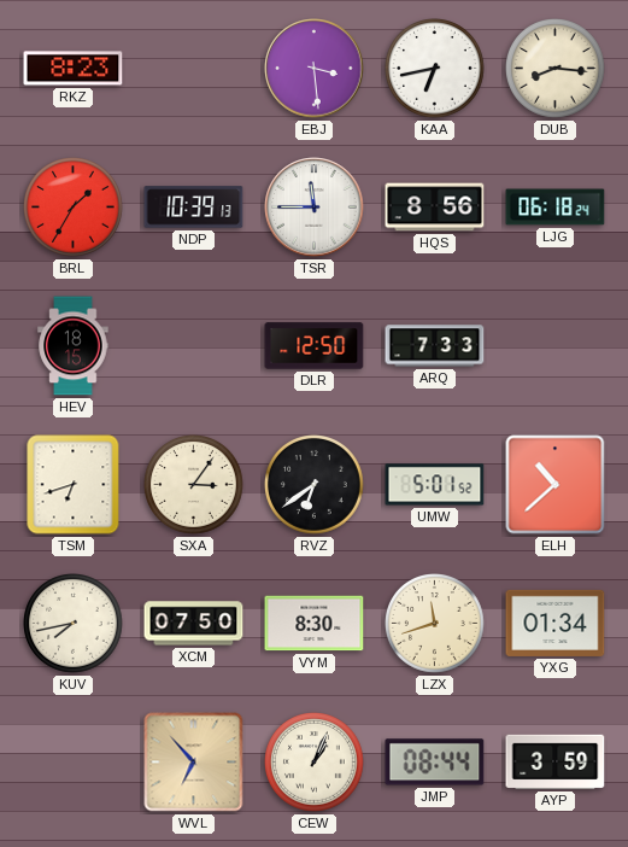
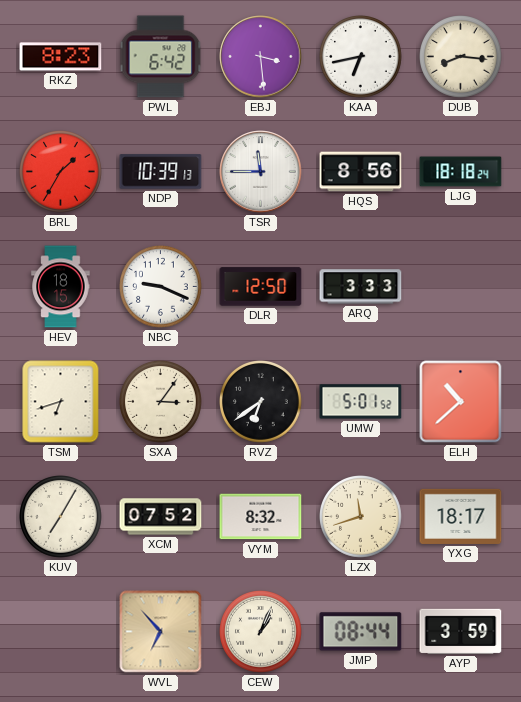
PWL: none -> 6:42
LJG: 06:18 -> 18:18
NBC: none -> 9:19
ARQ: 7:33 -> 3:33
KUV: 7:43 -> 7:05
XCM: 07:50 -> 07:52
VYM: 8:30 -> 8:32
YXG: 01:34 -> 18:17
